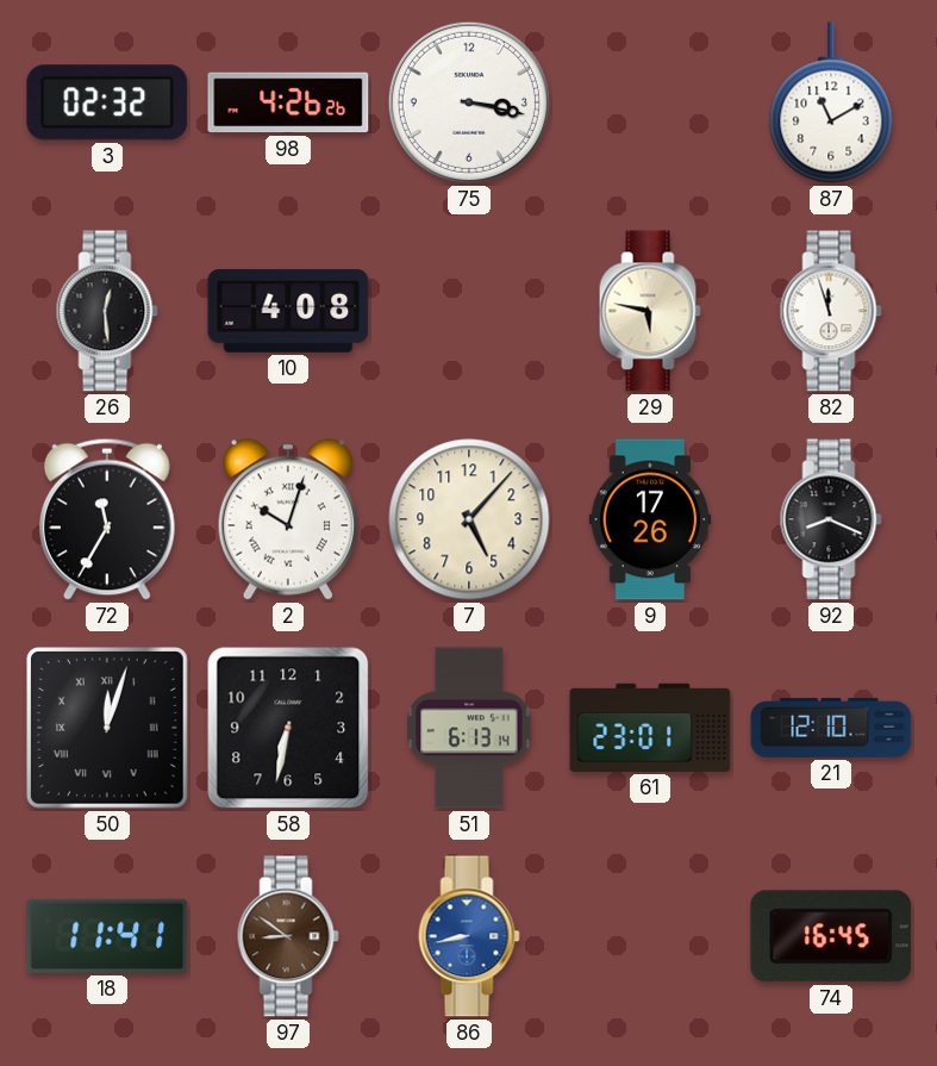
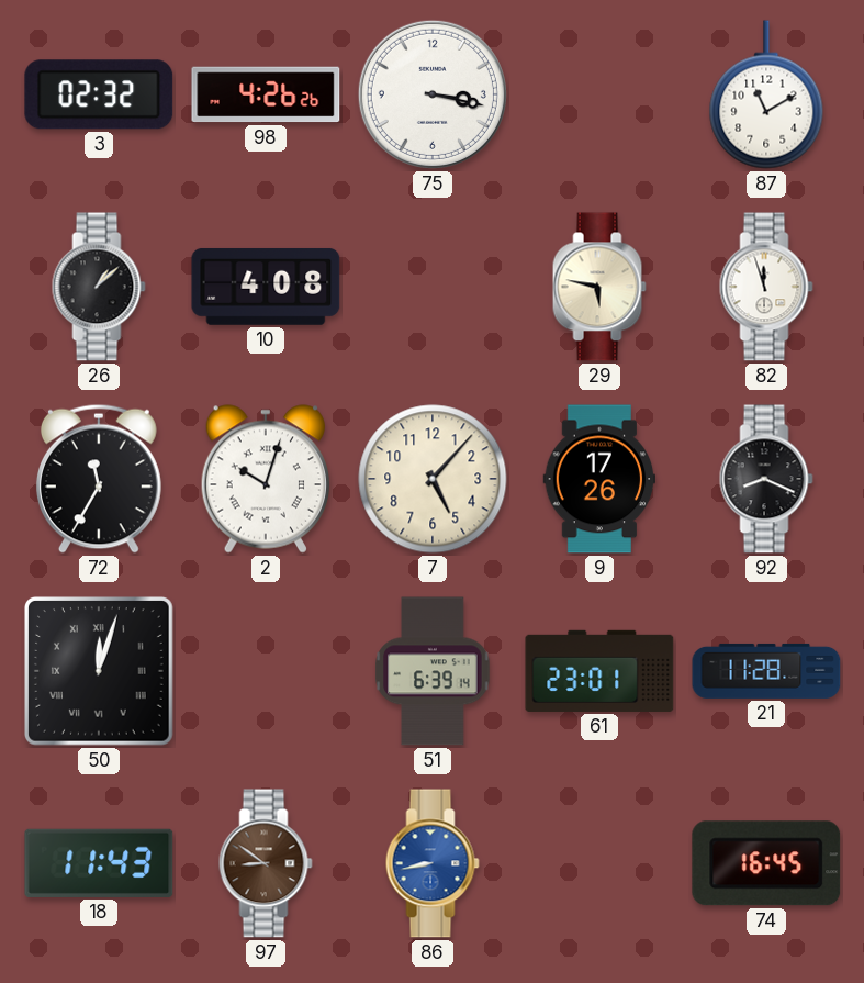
26: 12:29 -> 1:08
58: 6:32 -> none
51: 6:13 -> 6:39
21: 12:10 -> 11:28
18: 11:41 -> 11:43
